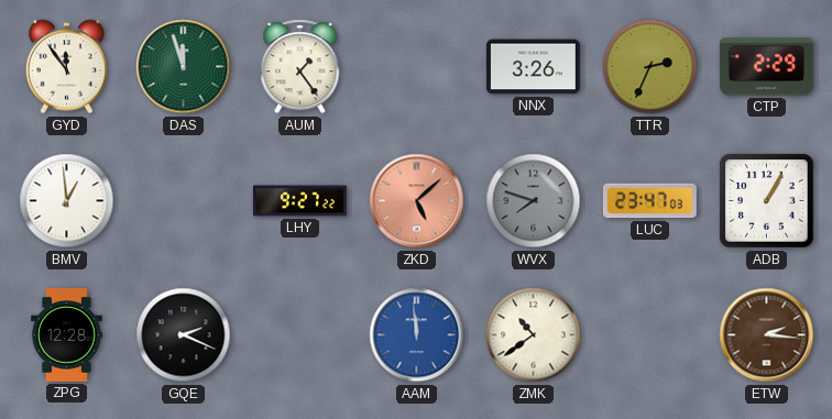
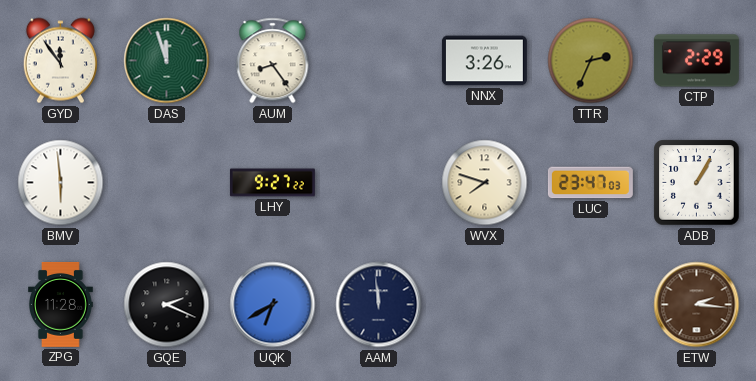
AUM: 1:24 -> 8:24
BMV: 12:59 -> 5:59
ZKD: 5:08 -> none
WVX dial: grey -> cream
ZPG: 12:28 -> 11:28
UQK: none -> 6:40
AAM dial: blue -> navy
ZMK: 10:39 -> none
